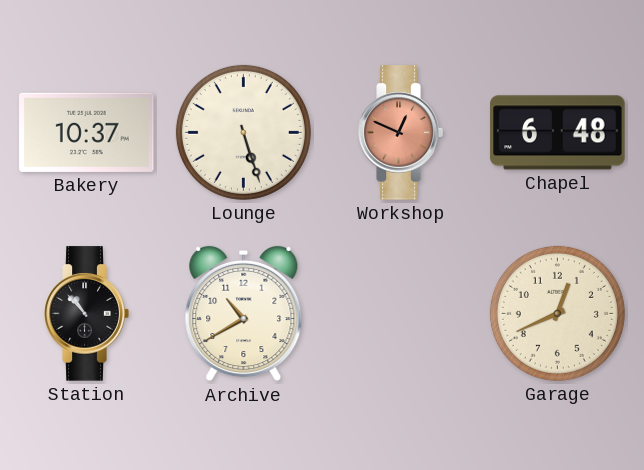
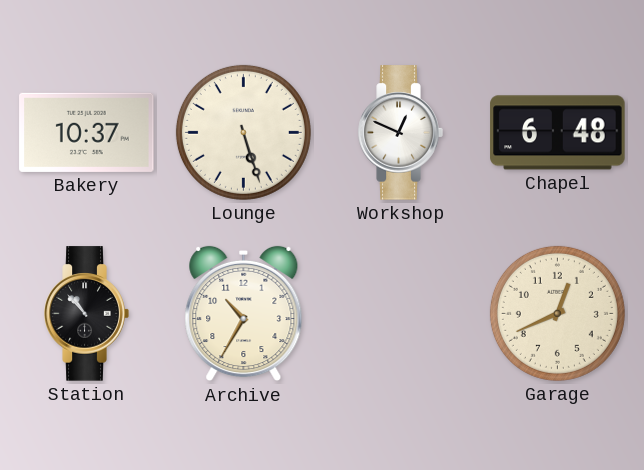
Workshop dial: salmon -> white
Archive: 10:40 -> 10:35
